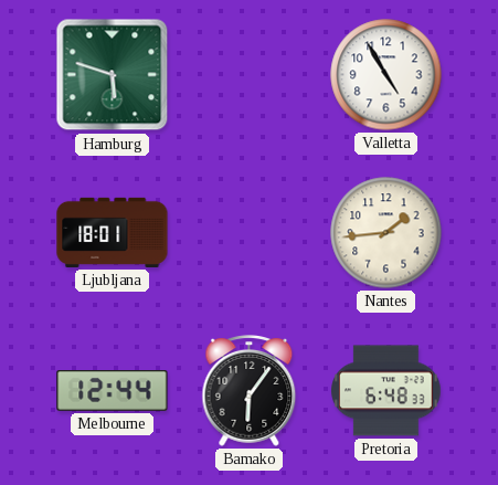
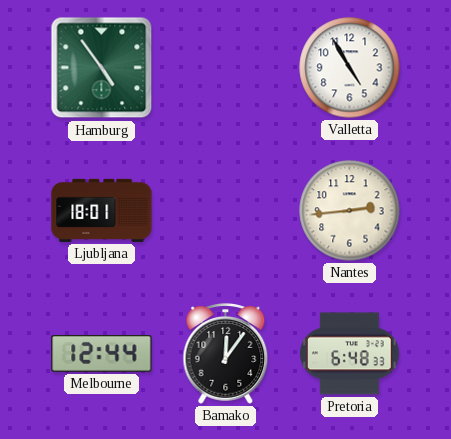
Hamburg: 5:48 -> 4:54
Nantes: 1:44 -> 2:44
Bamako: 6:06 -> 12:06
